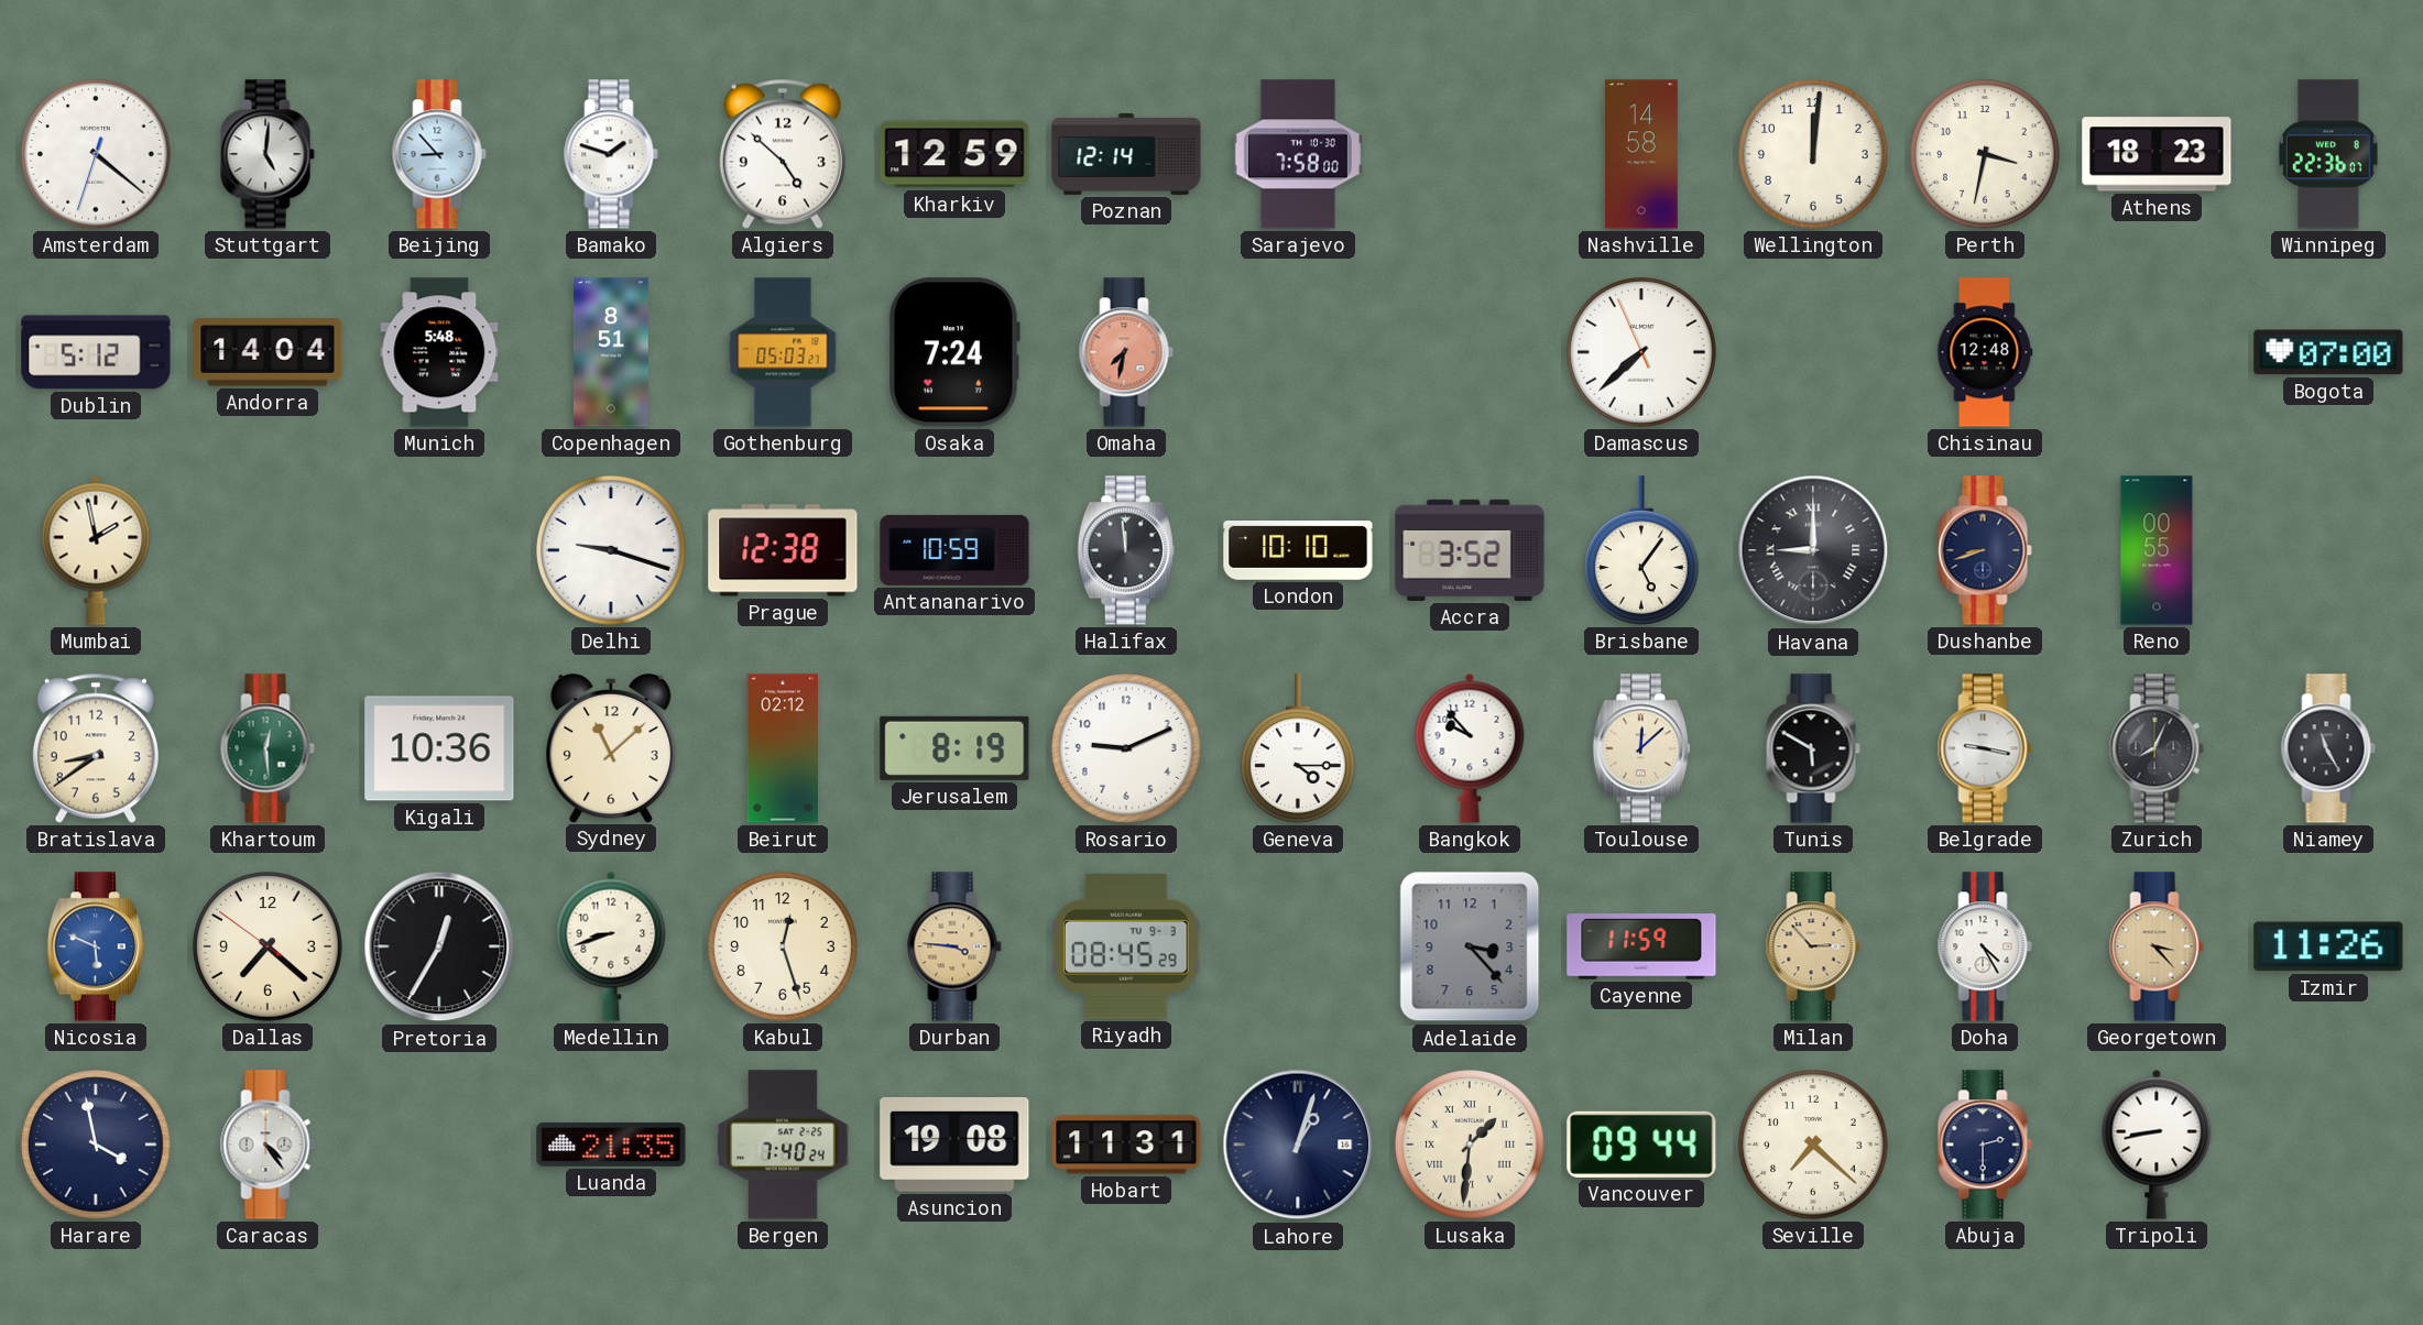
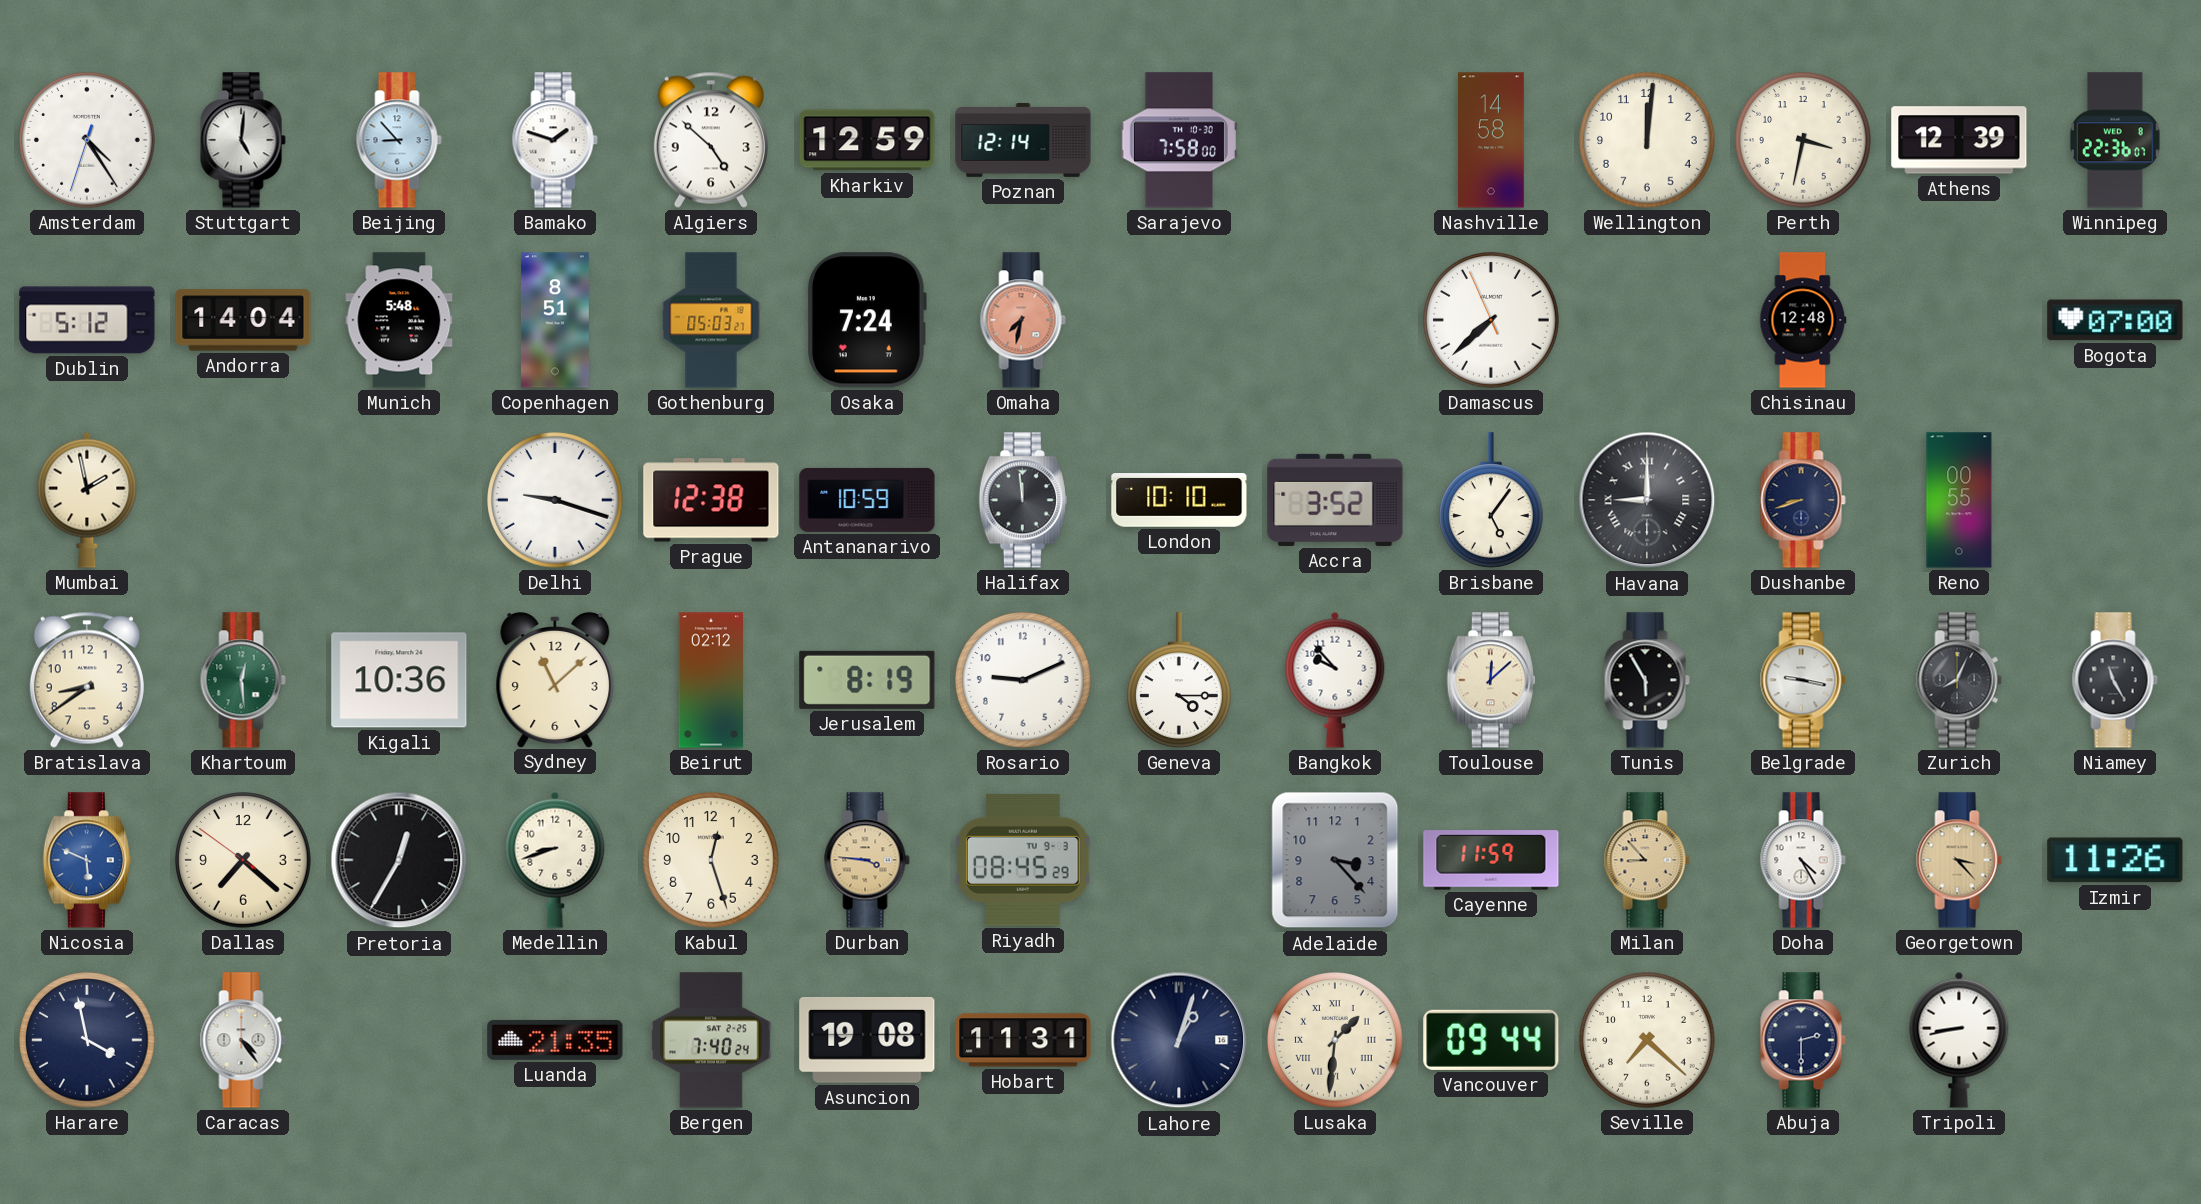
Amsterdam: 4:21 -> 4:24
Athens: 18:23 -> 12:39
Tunis: 5:50 -> 5:55
Milan: 2:53 -> 8:53
